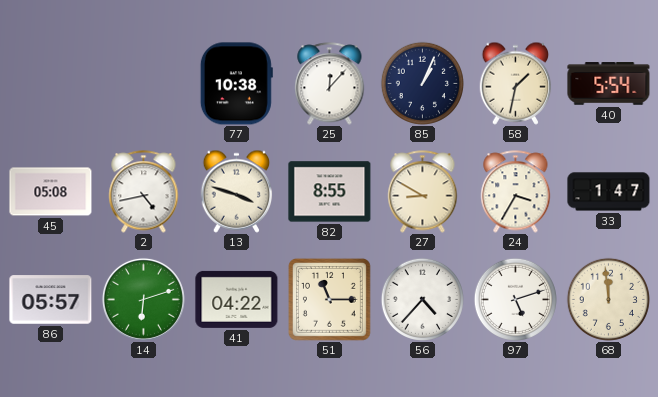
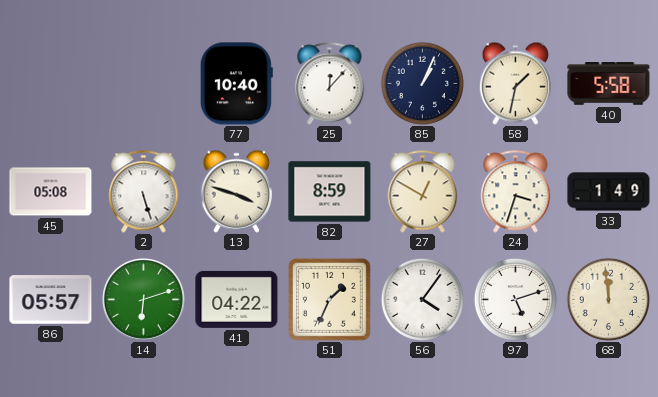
77: 10:38 -> 10:40
40: 5:54 -> 5:58
2: 4:43 -> 5:27
82: 8:55 -> 8:59
27: 8:50 -> 12:50
24: 3:35 -> 3:33
33: 1:47 -> 1:49
51: 11:15 -> 1:34
56: 4:37 -> 4:06
